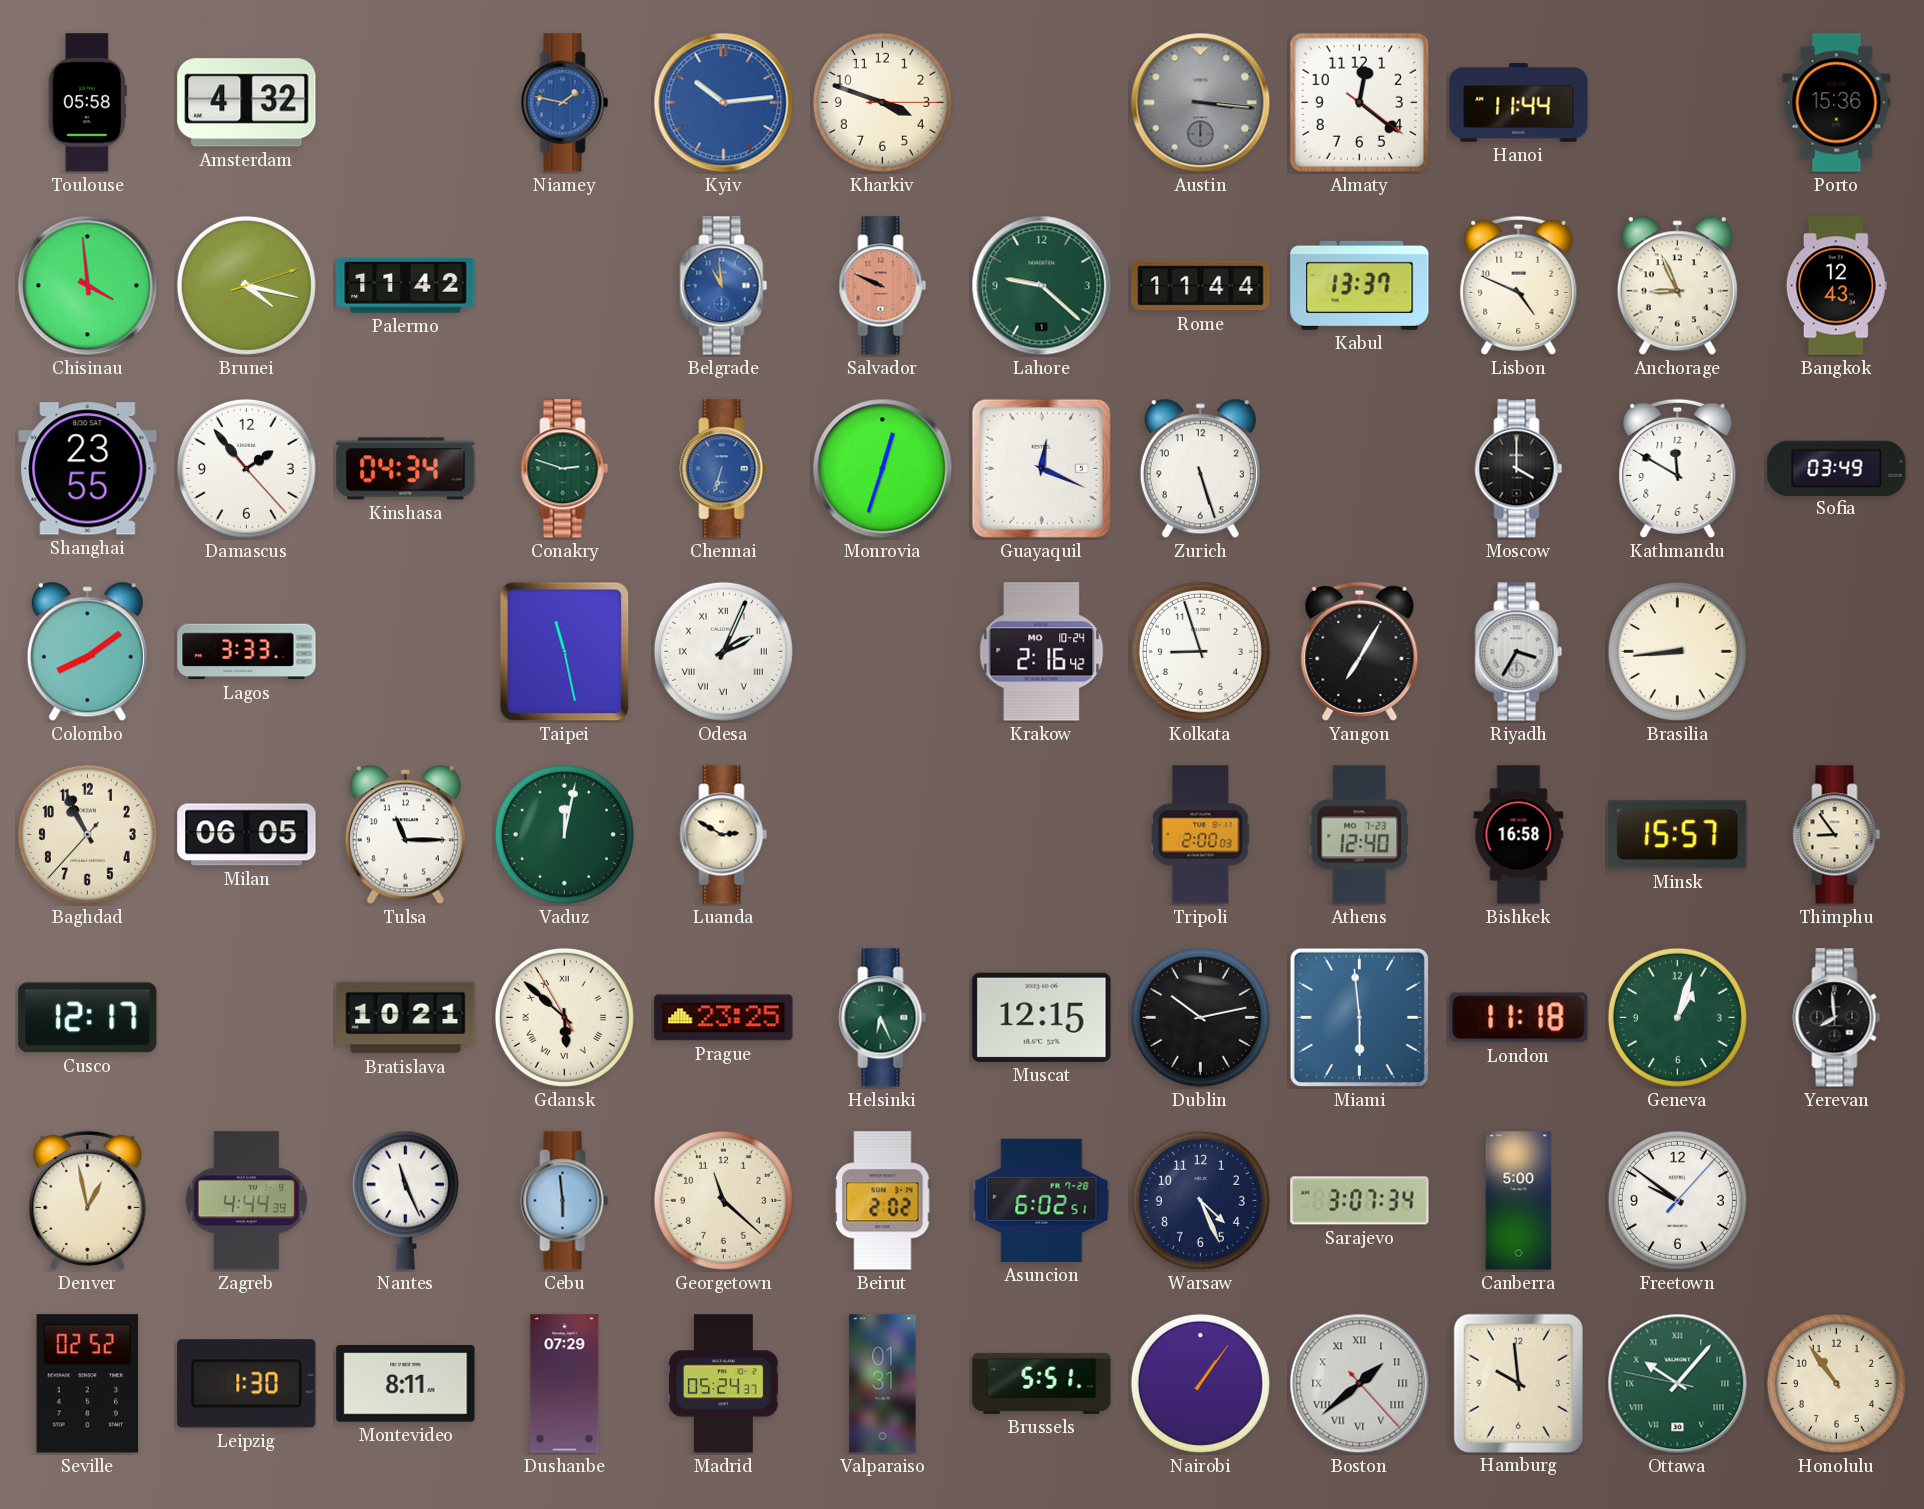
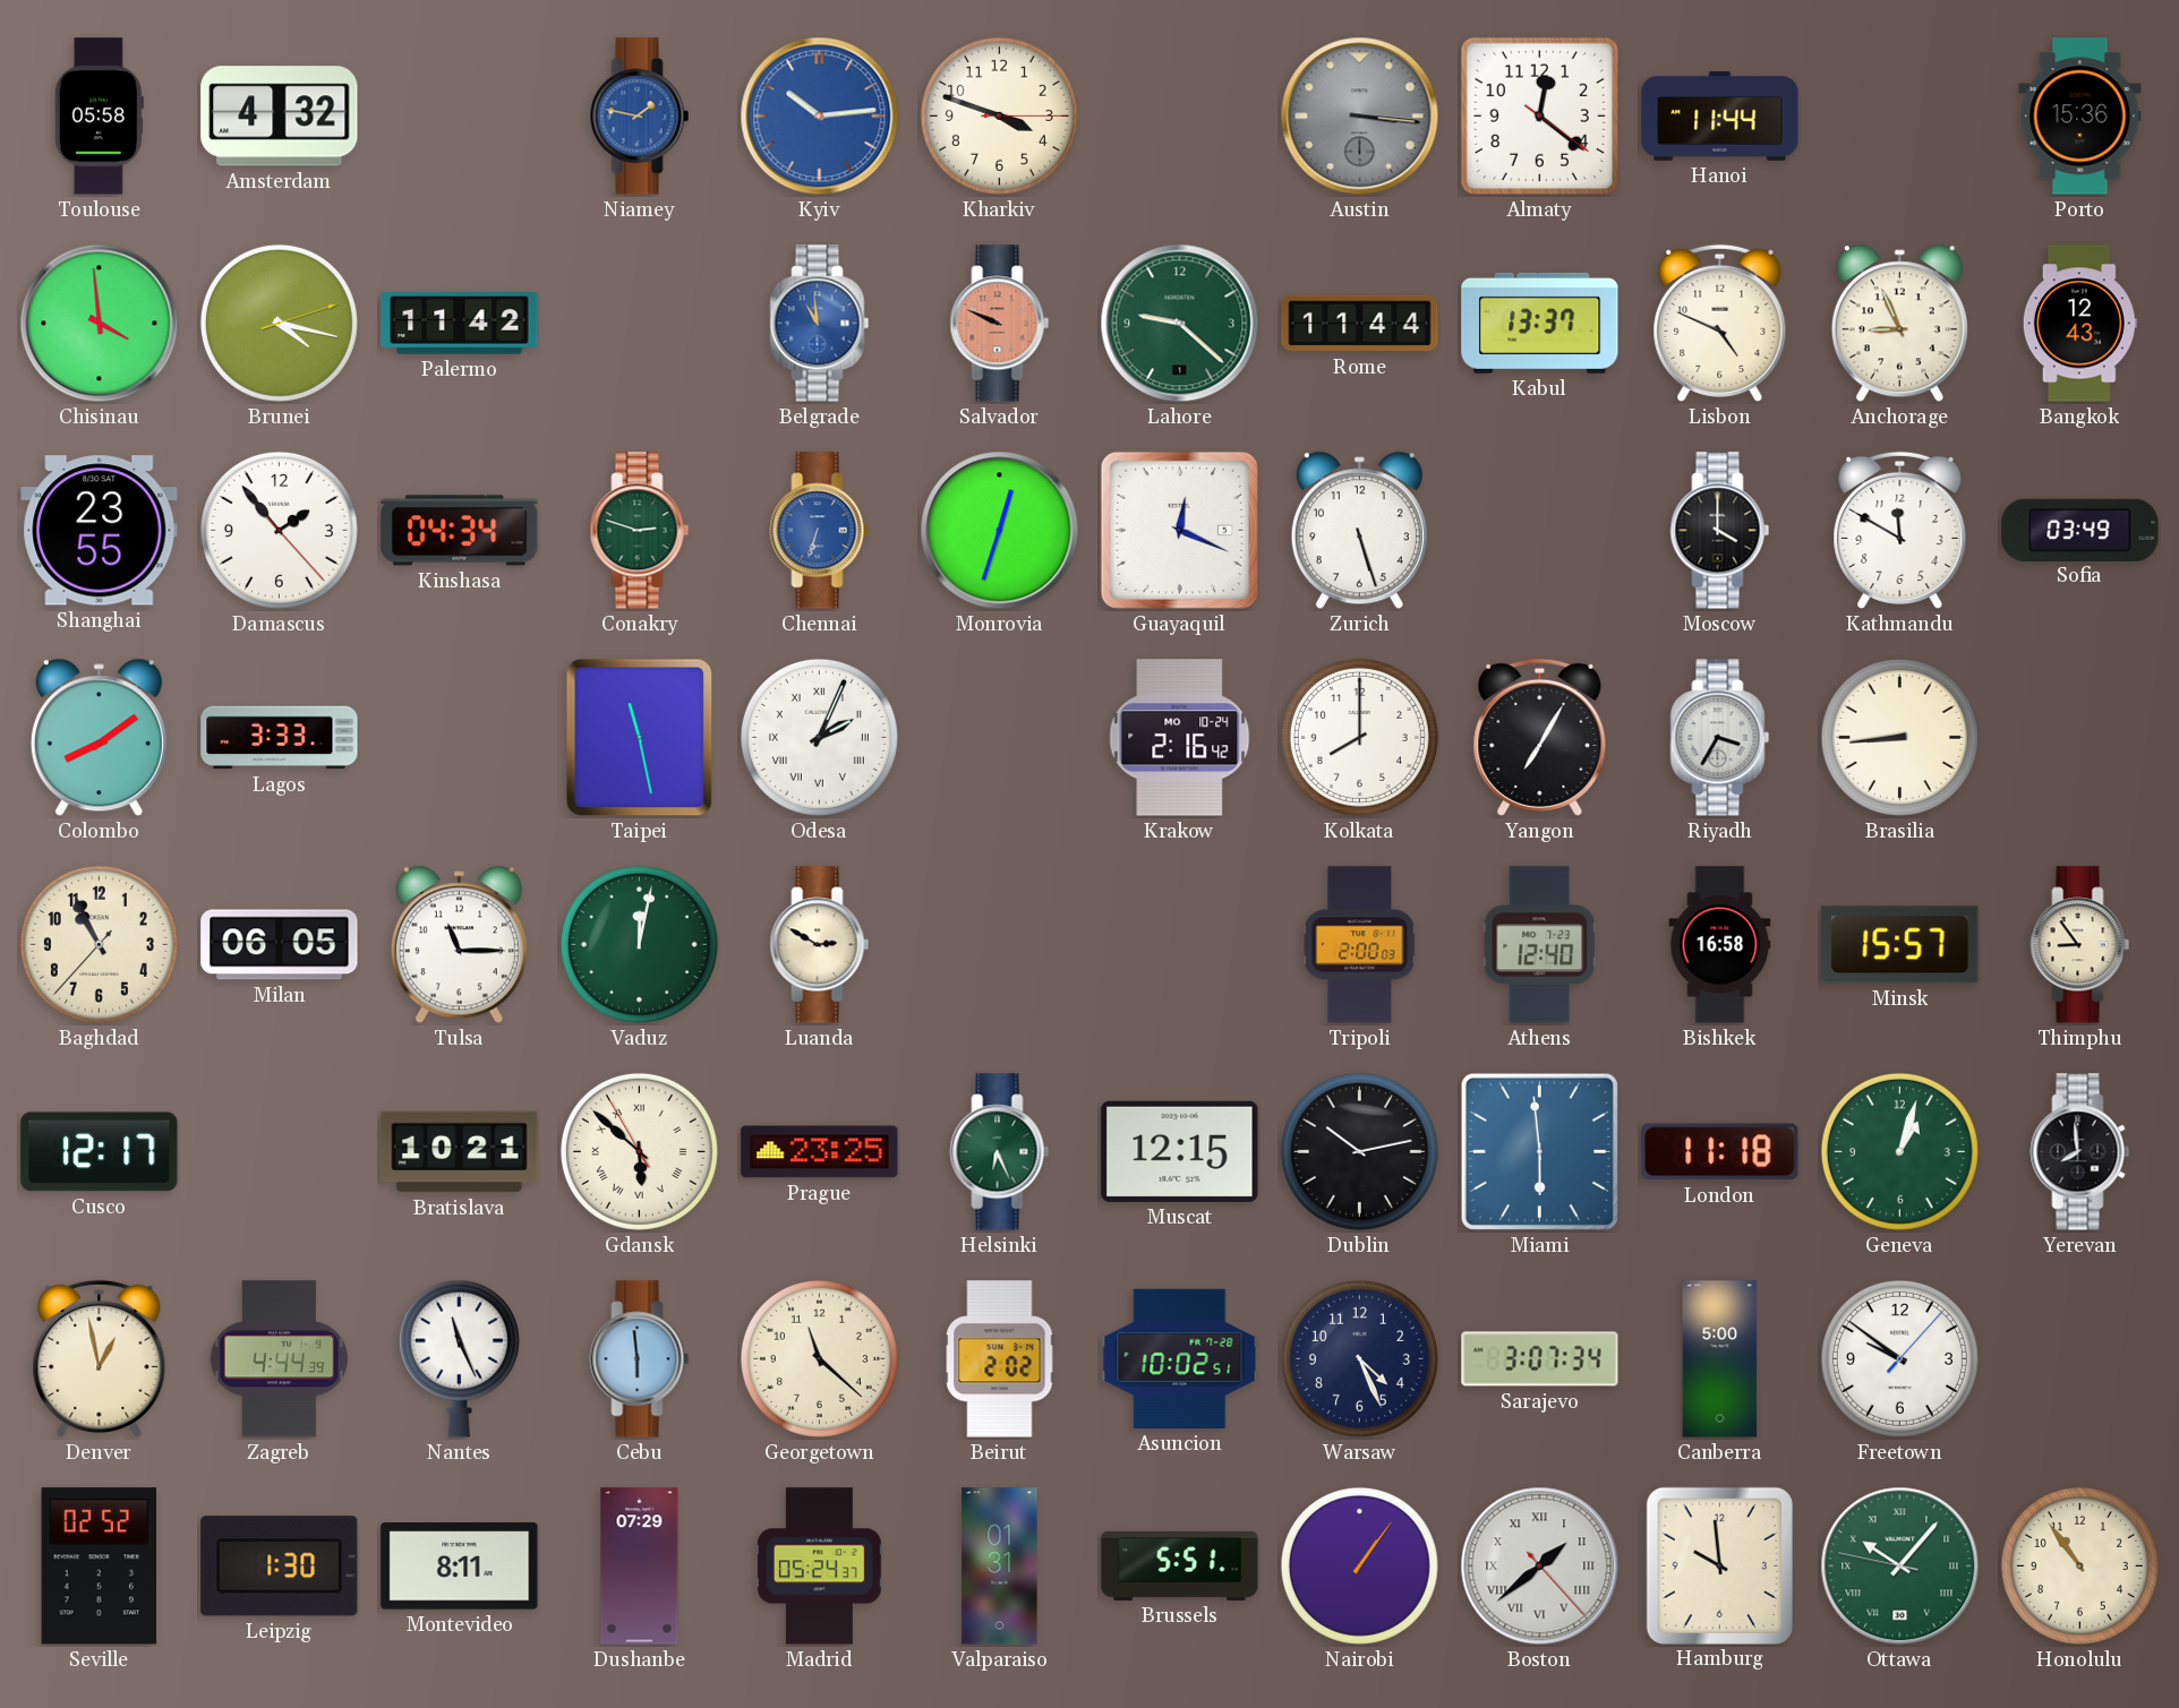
Kolkata: 8:57 -> 8:00
Asuncion: 6:02 -> 10:02
